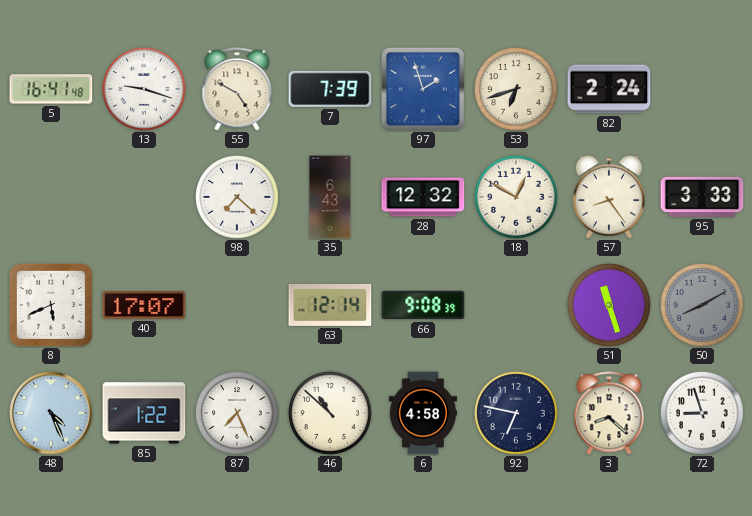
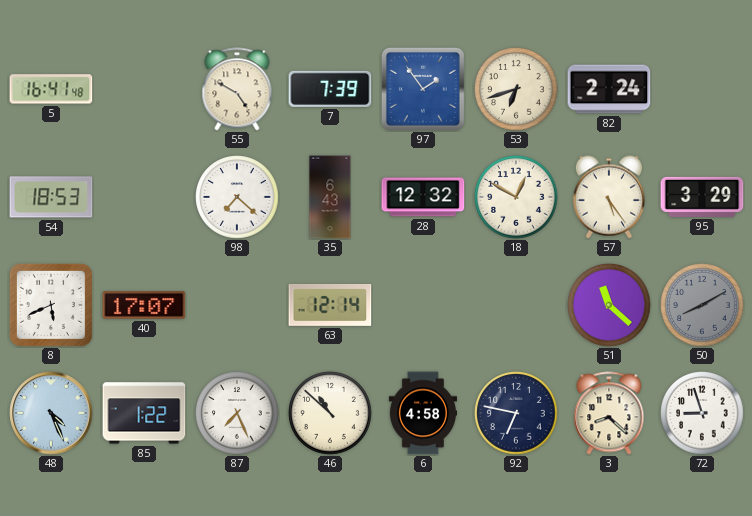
13: 9:18 -> none
97: 1:57 -> 1:54
54: none -> 18:53
57: 8:24 -> 5:24
95: 3:33 -> 3:29
66: 9:08 -> none
51: 11:27 -> 11:22
